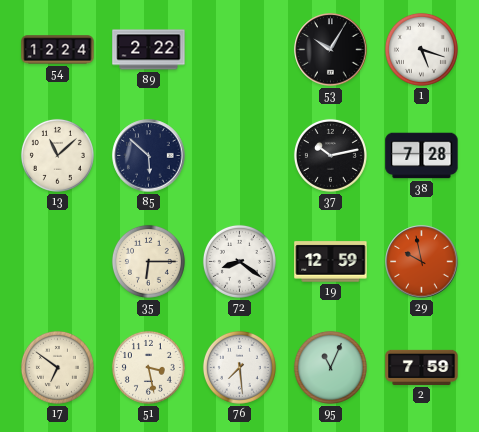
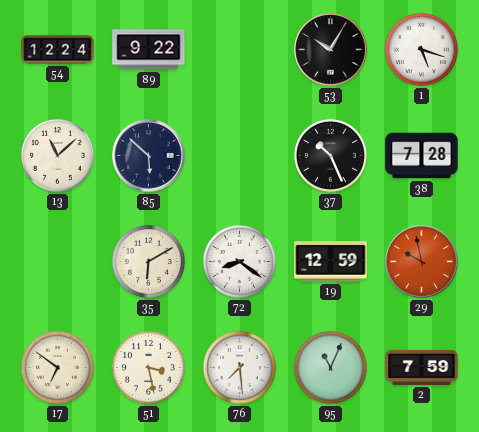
89: 2:22 -> 9:22
37: 10:13 -> 10:26
35: 6:15 -> 6:10
